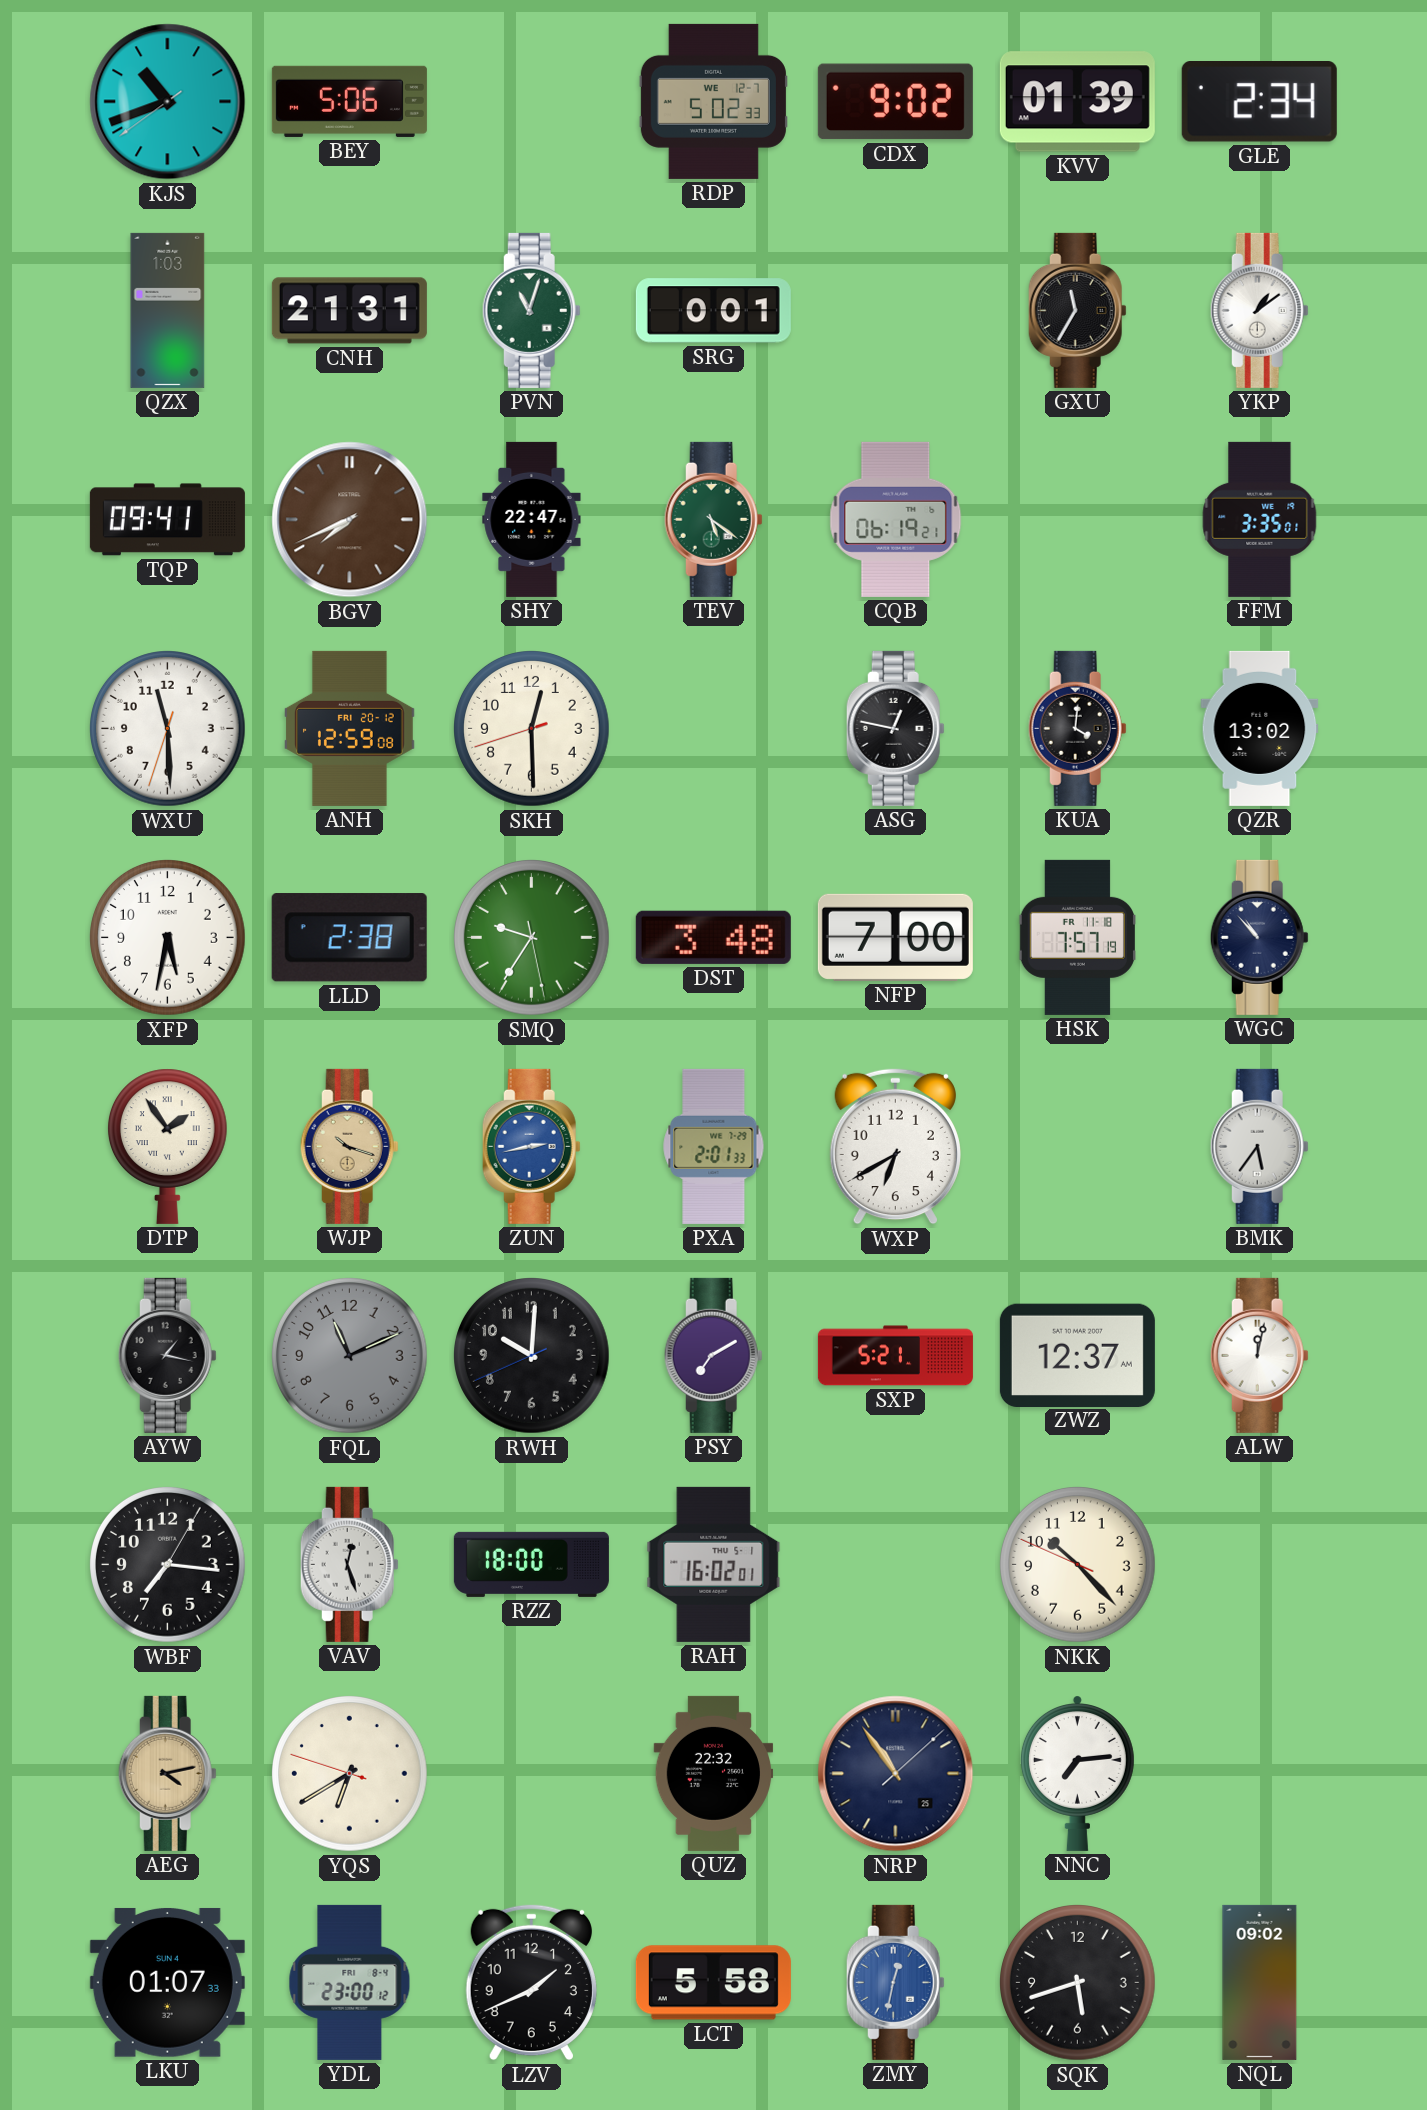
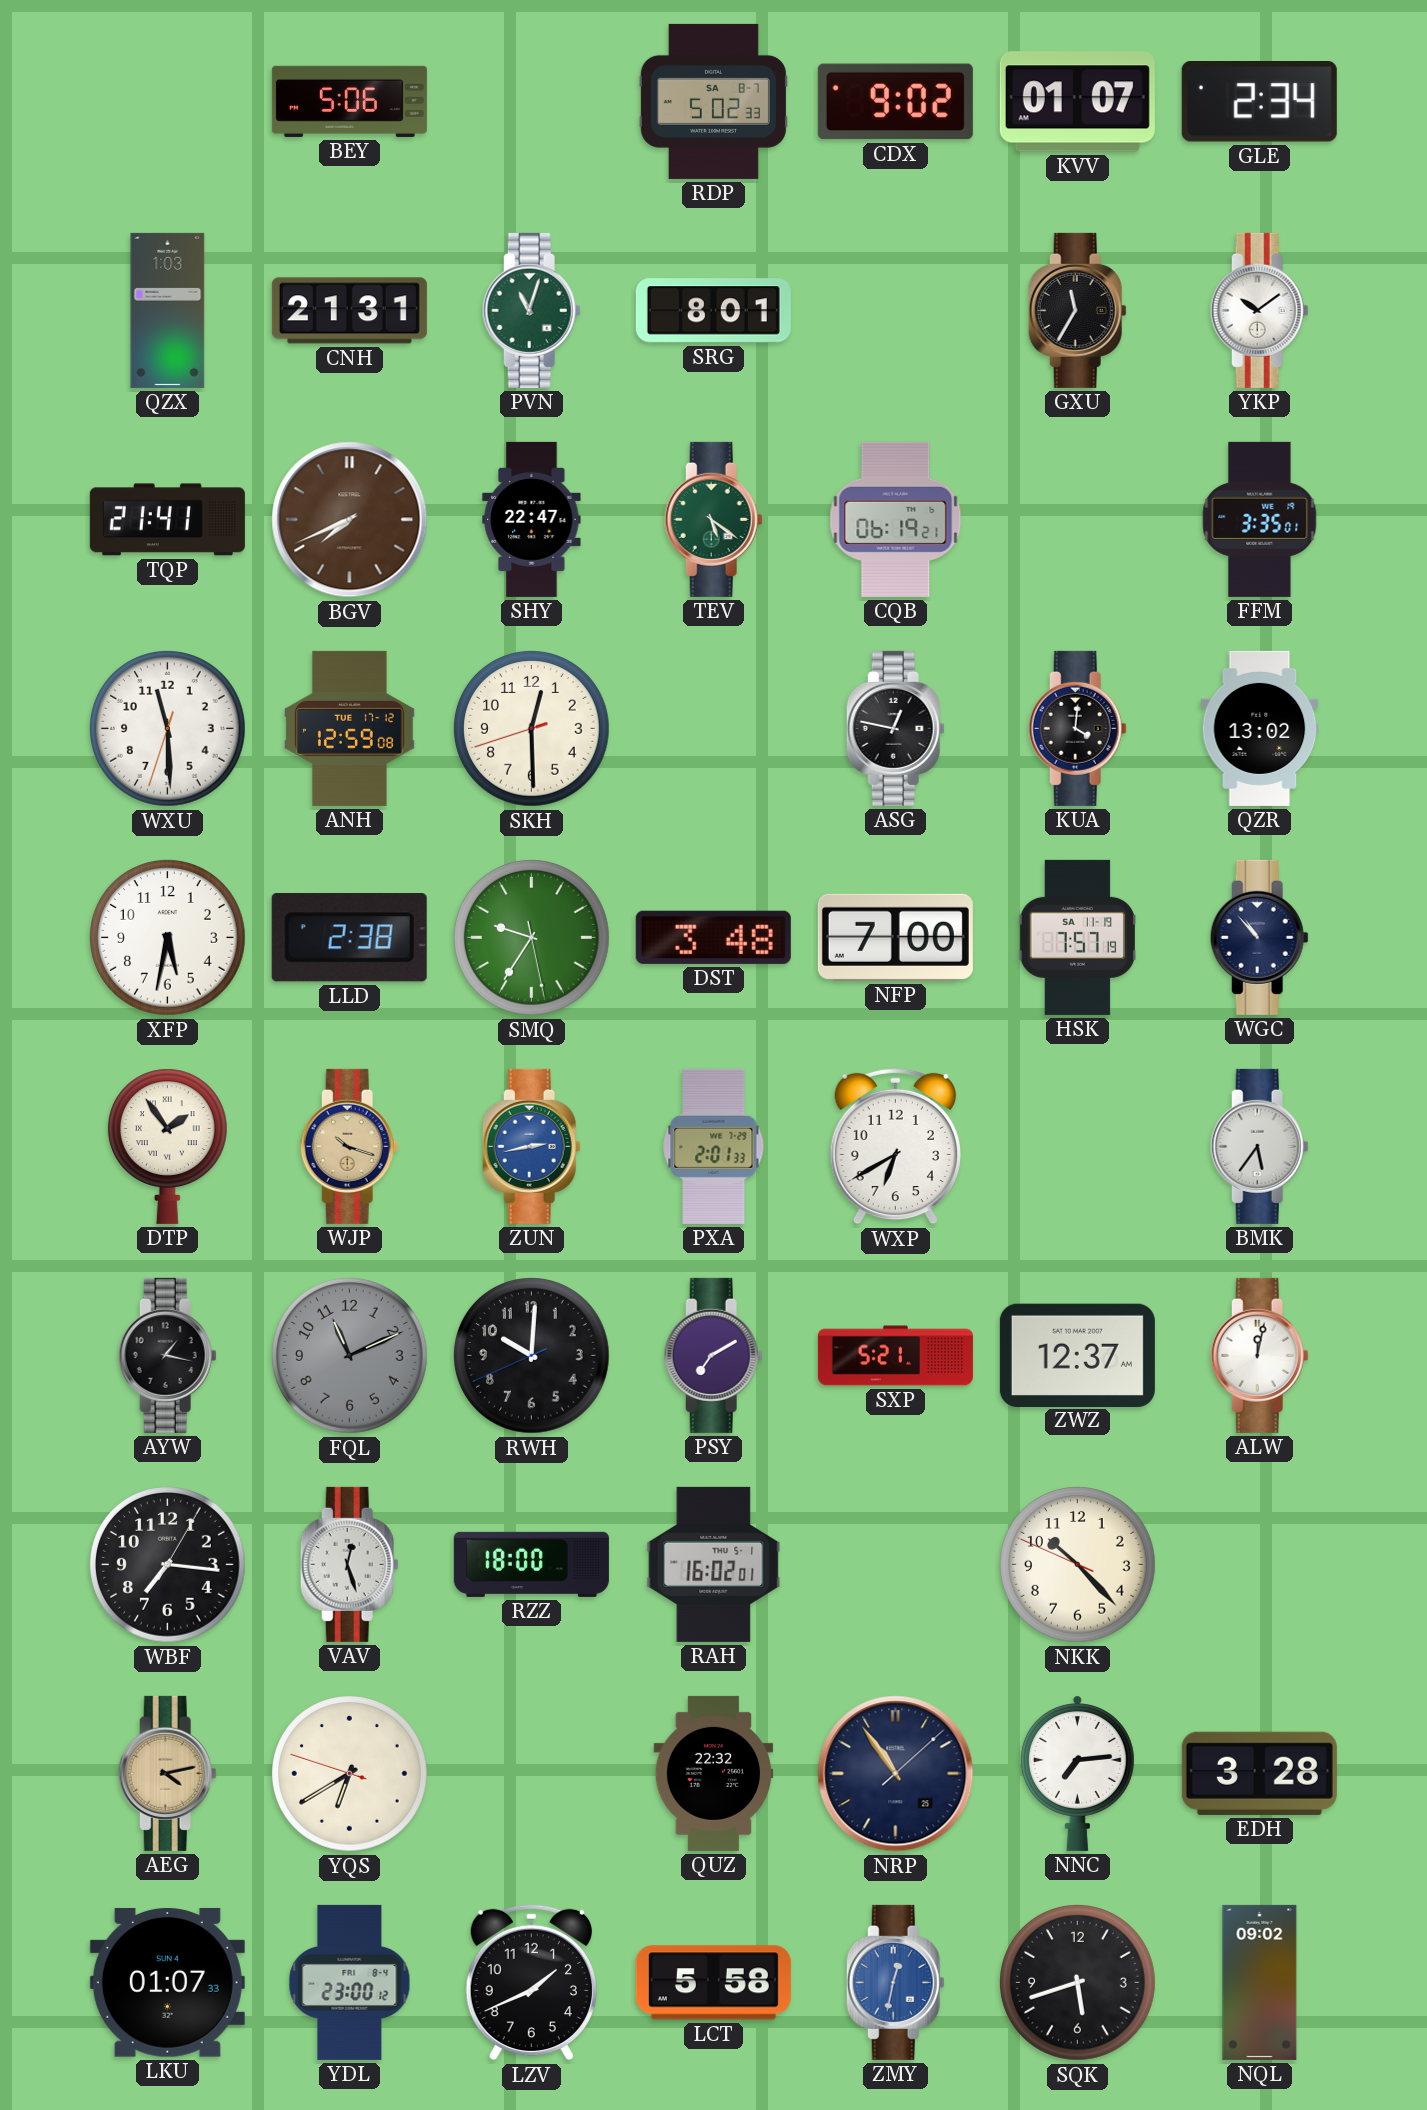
KJS: 10:41 -> none
RDP date: WE 12-7 -> SA 8-7
KVV: 01:39 -> 01:07
SRG: 0:01 -> 8:01
YKP: 1:09 -> 10:09
TQP: 09:41 -> 21:41
ANH date: FRI 20-12 -> TUE 17-12
HSK date: FR 11-18 -> SA 11-19
EDH: none -> 3:28
